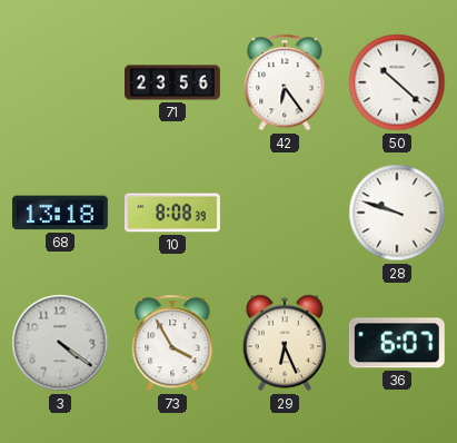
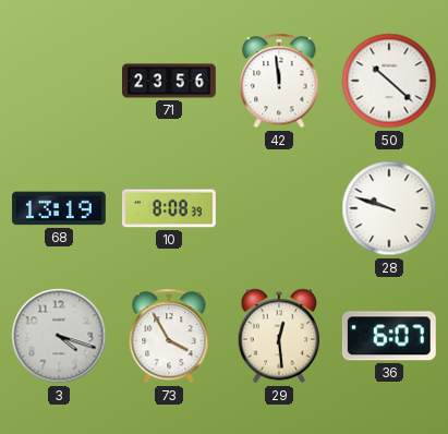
42: 6:24 -> 11:59
68: 13:18 -> 13:19
3: 4:21 -> 4:18
29: 6:26 -> 12:29
